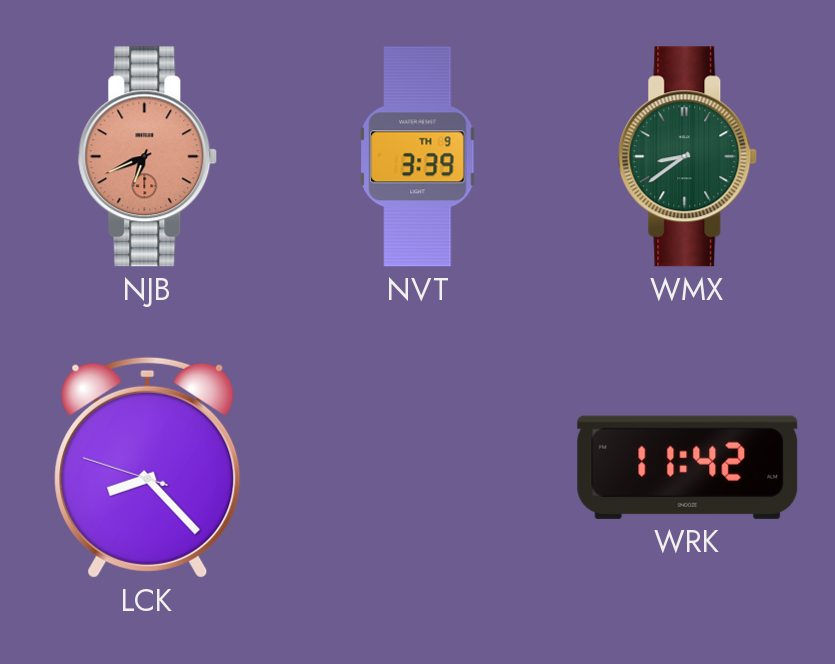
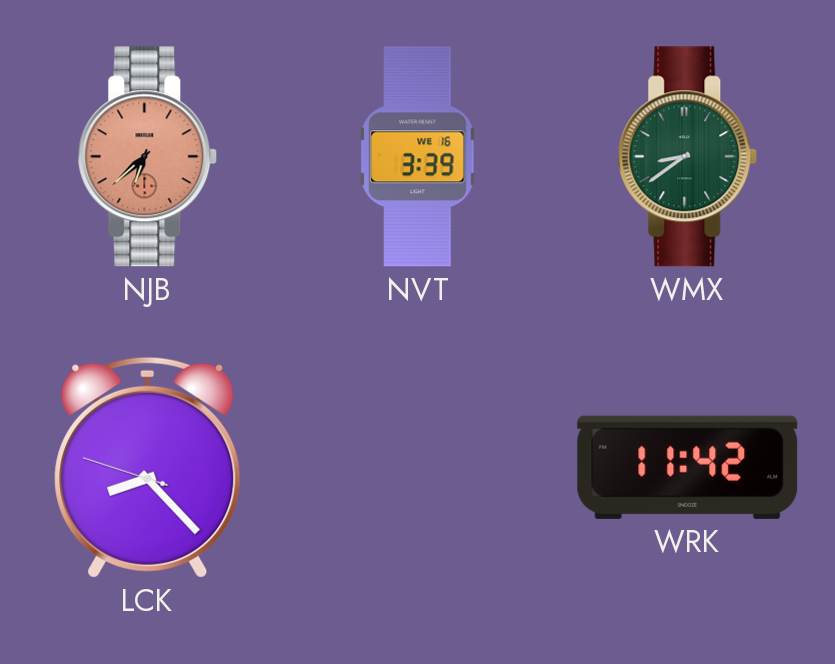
NJB: 6:41 -> 6:38
NVT date: TH 9 -> WE 16
